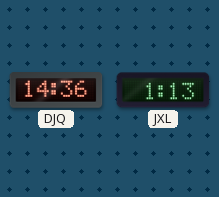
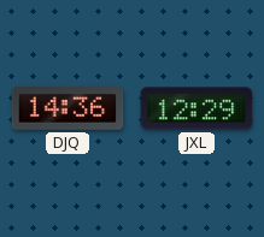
JXL: 1:13 -> 12:29
